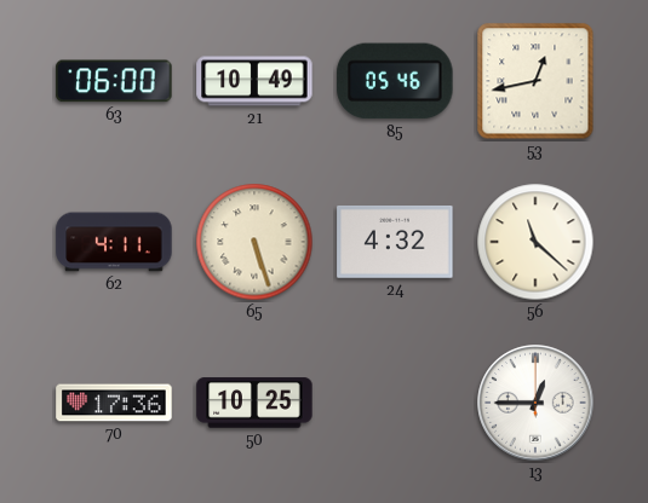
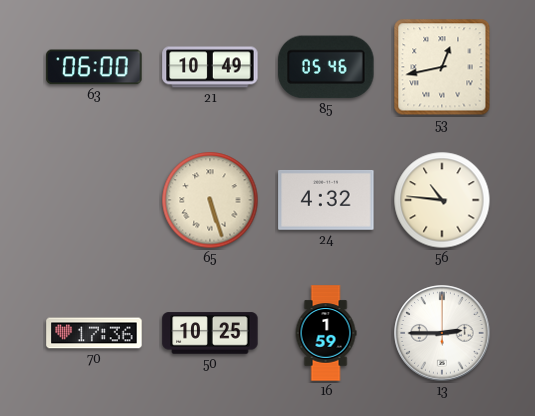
62: 4:11 -> none
56: 11:22 -> 10:46
16: none -> 1:59
13: 12:45 -> 2:45
